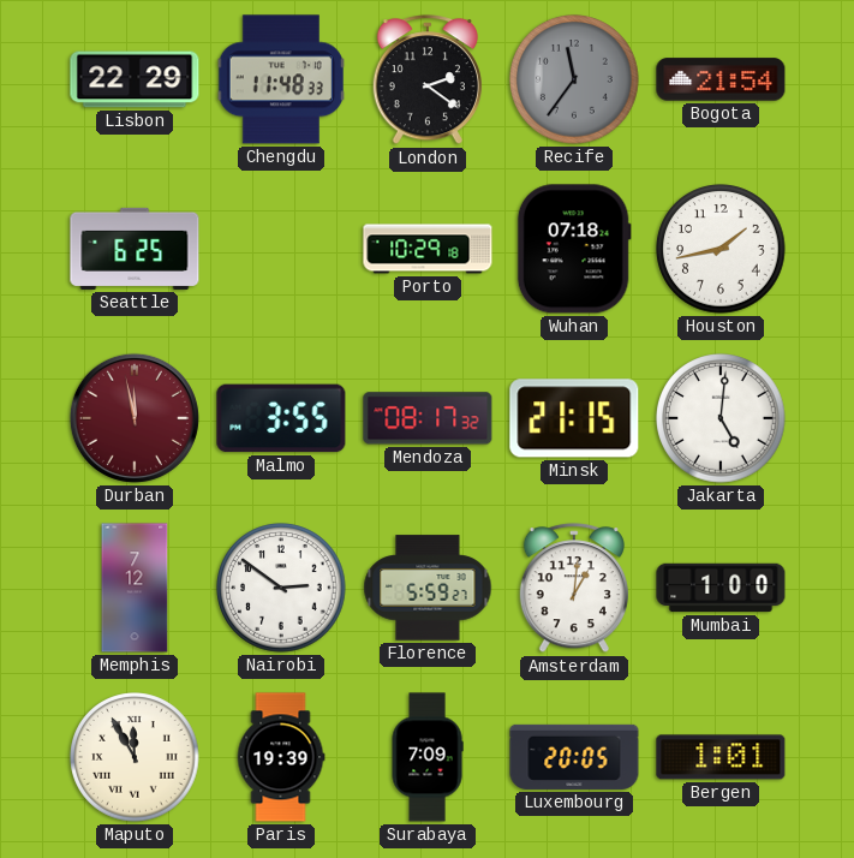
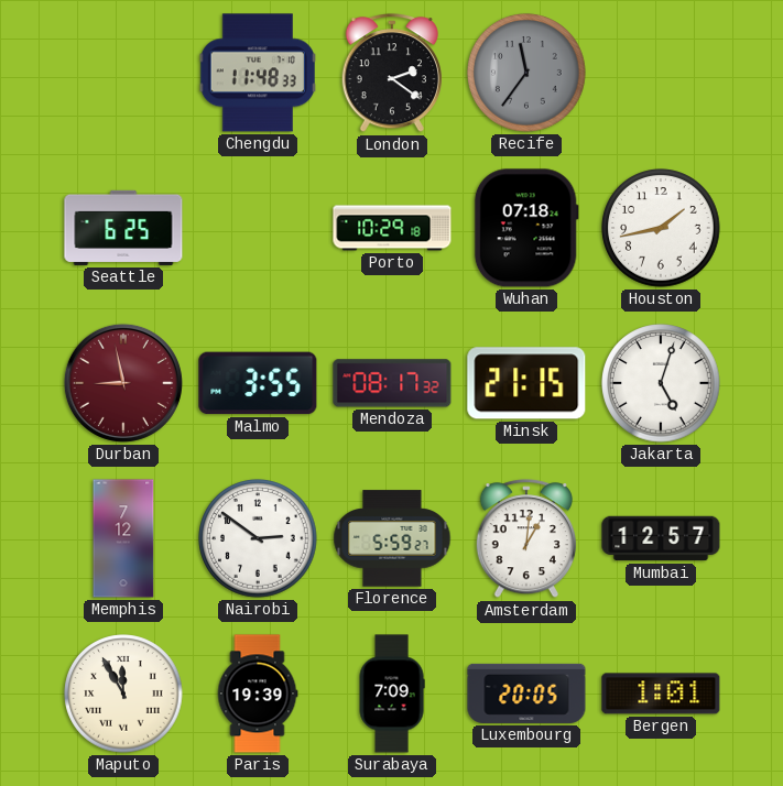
Lisbon: 22:29 -> none
Bogota: 21:54 -> none
Durban: 11:58 -> 8:58
Jakarta: 5:01 -> 5:03
Mumbai: 1:00 -> 12:57
